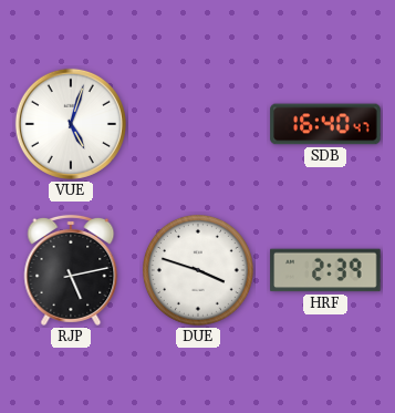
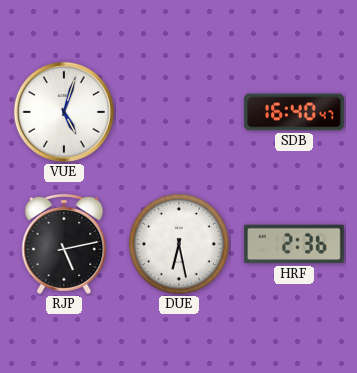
DUE: 3:48 -> 6:28
HRF: 2:39 -> 2:36
